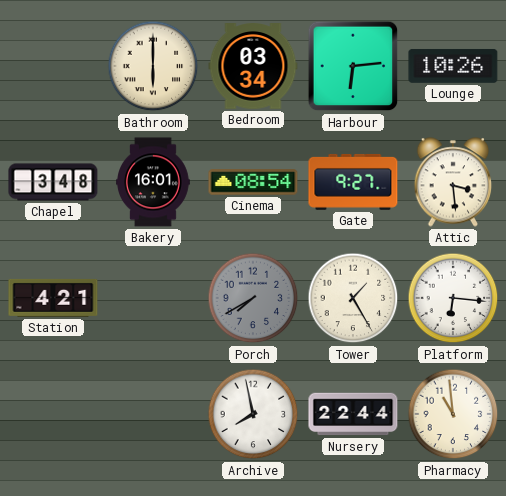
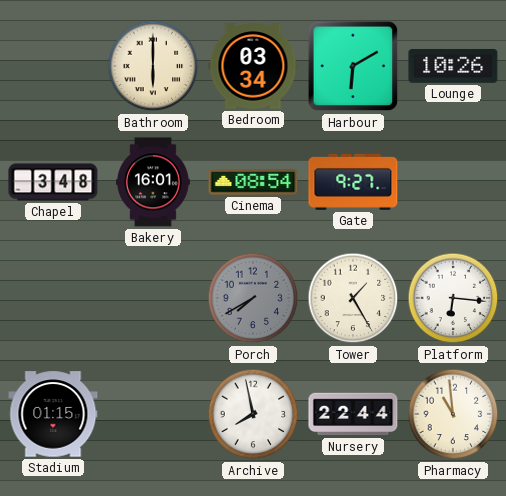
Harbour: 6:14 -> 6:10
Attic: 3:29 -> none
Station: 4:21 -> none
Stadium: none -> 01:15
